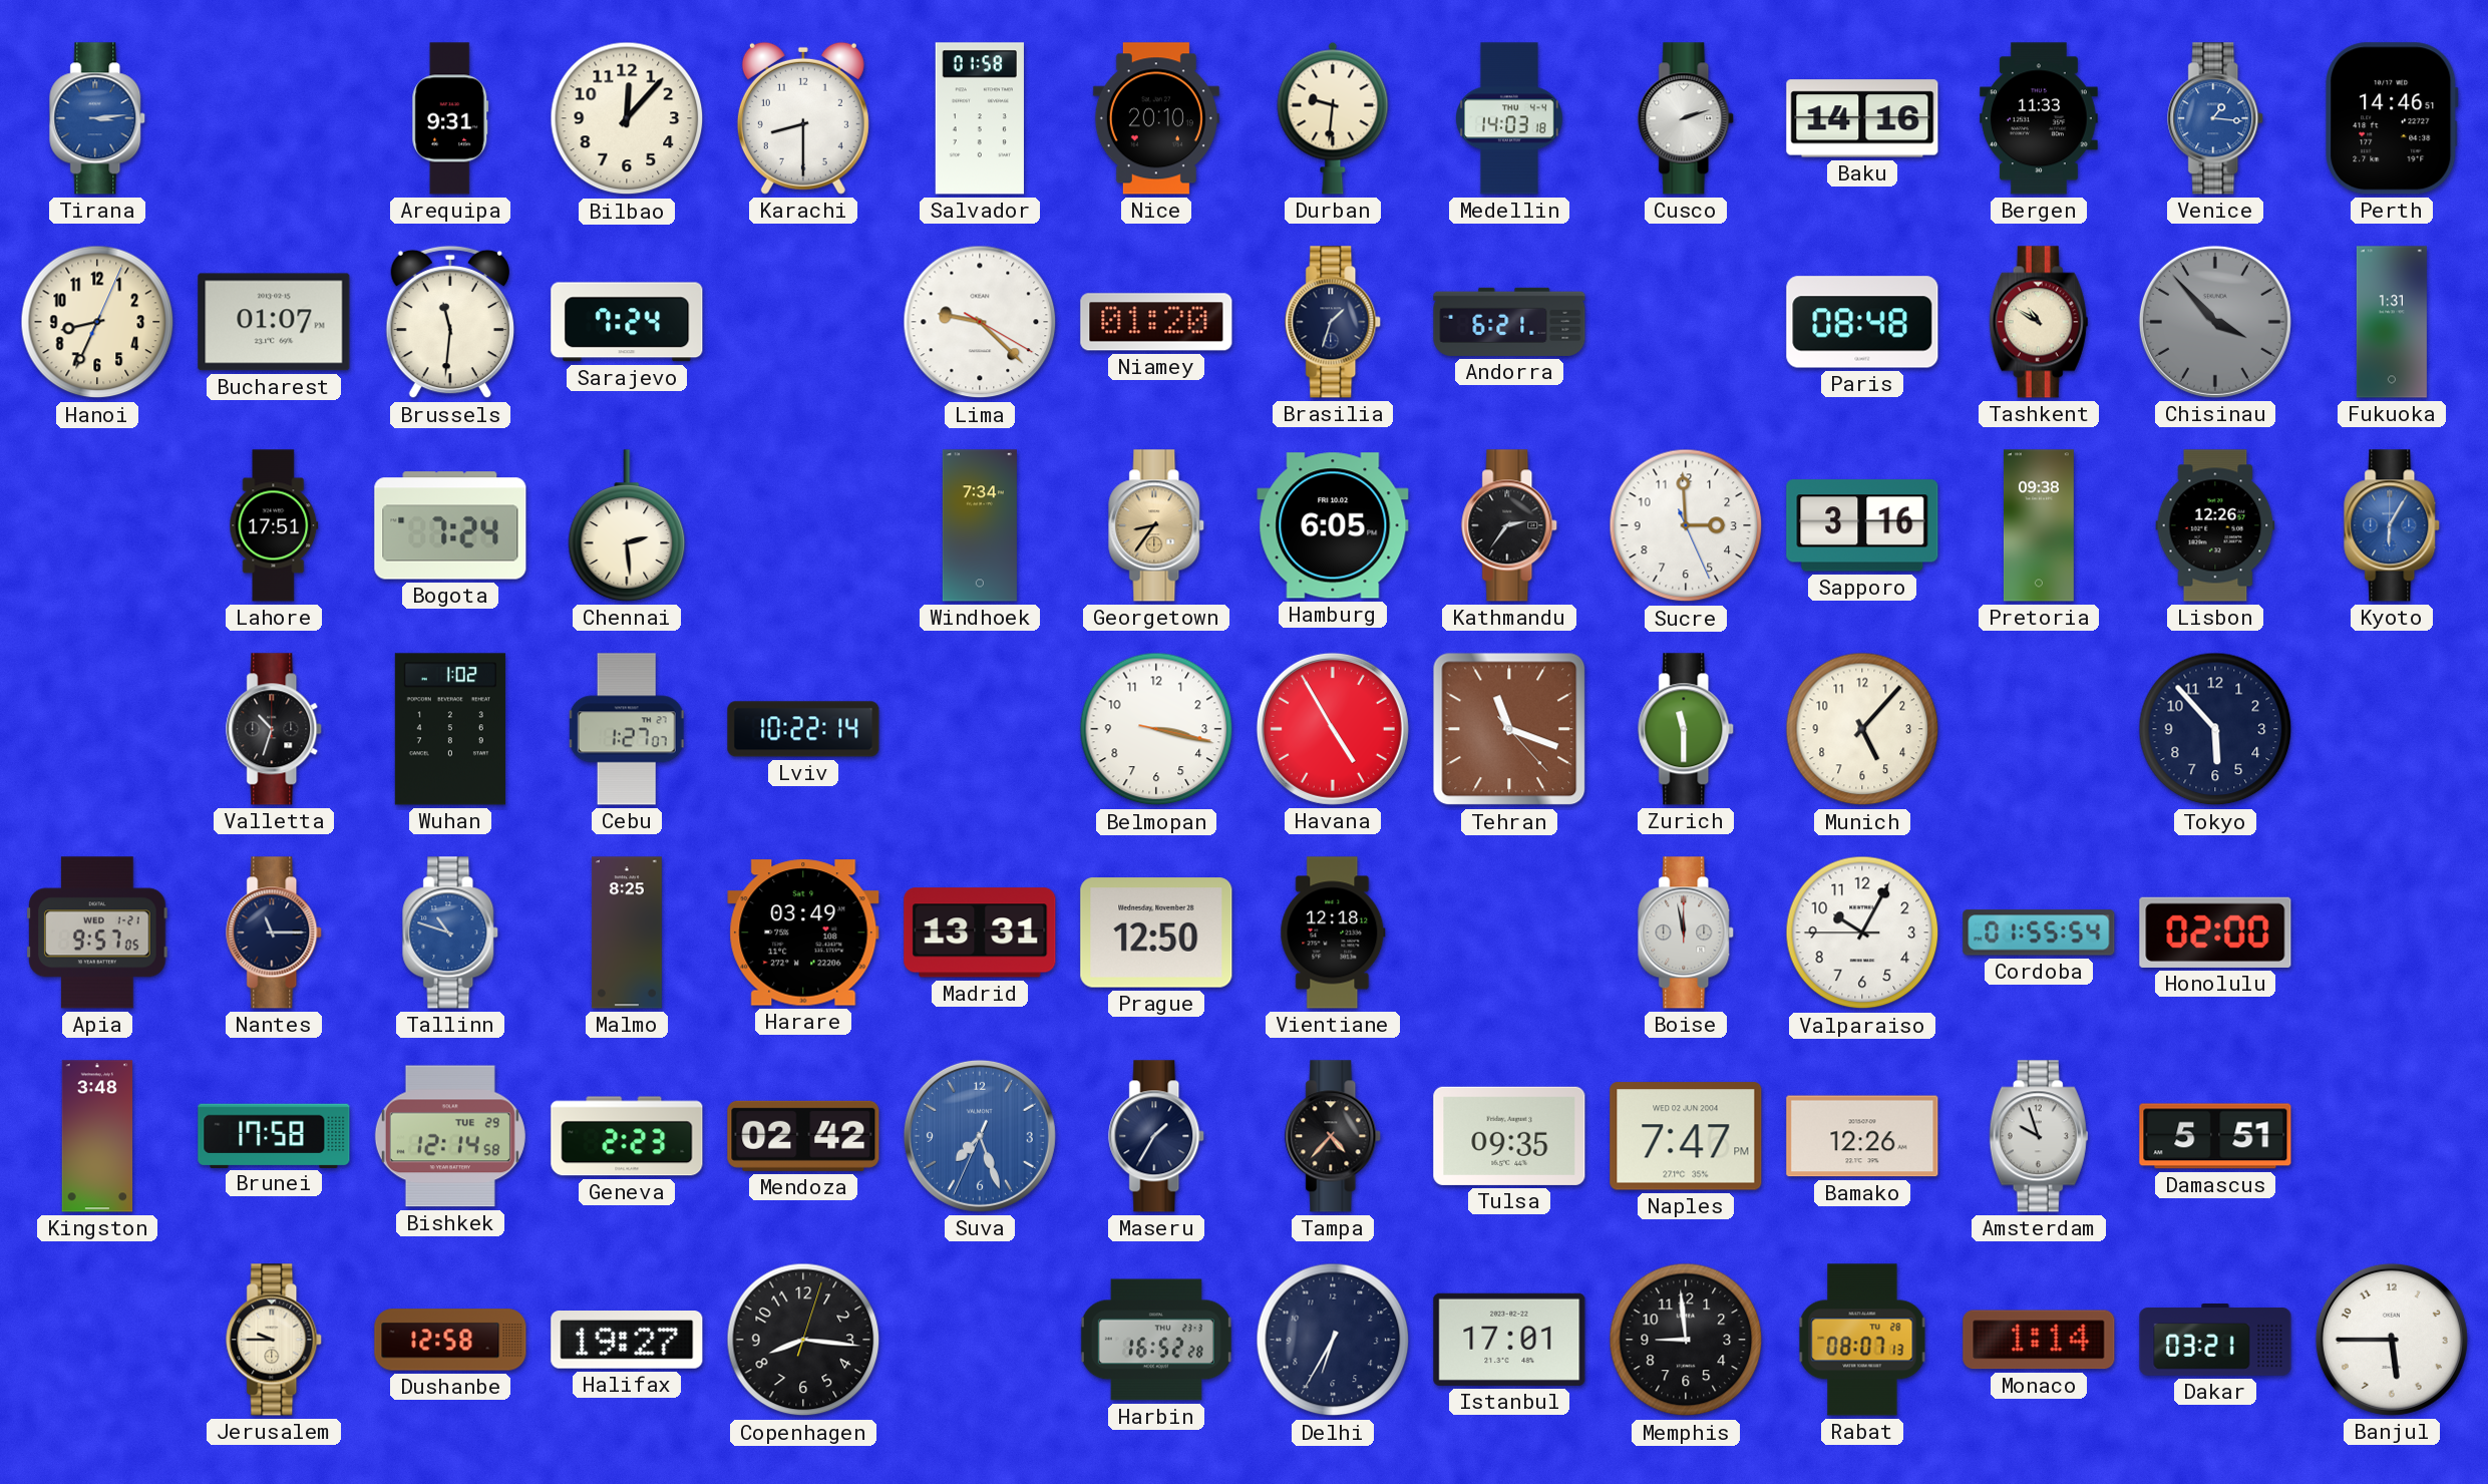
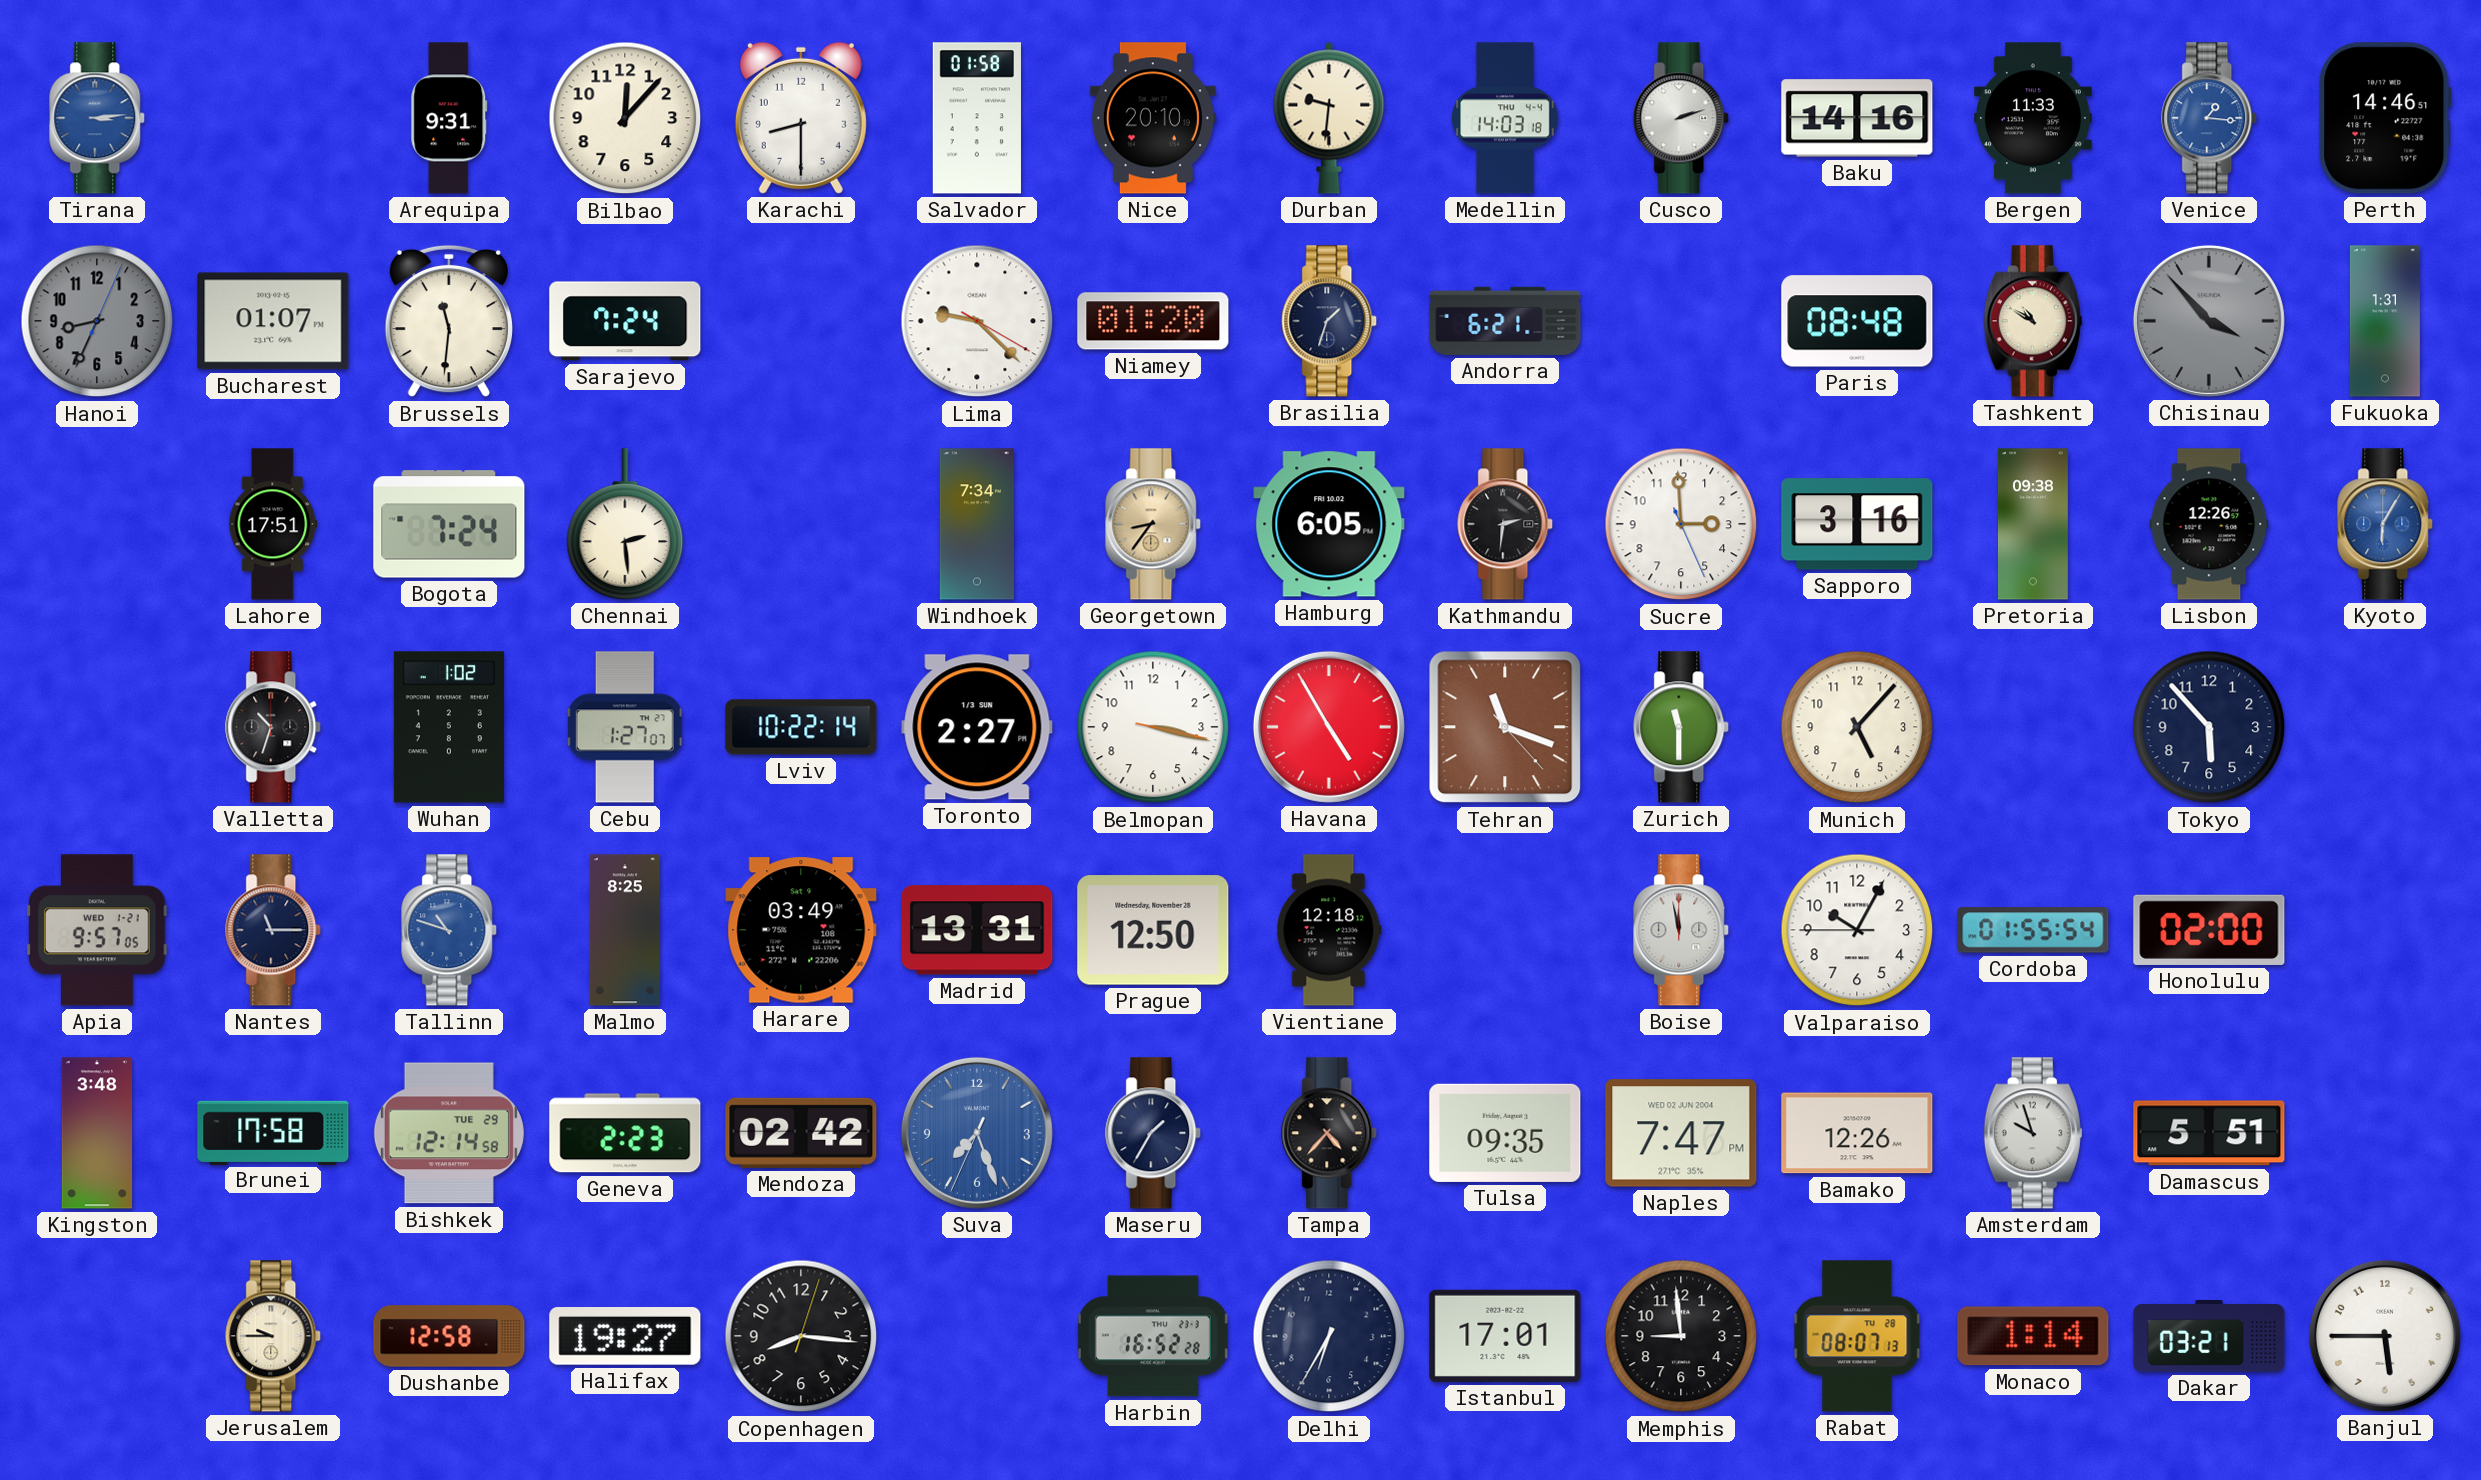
Hanoi dial: cream -> grey
Kathmandu: 2:36 -> 2:31
Toronto: none -> 2:27
